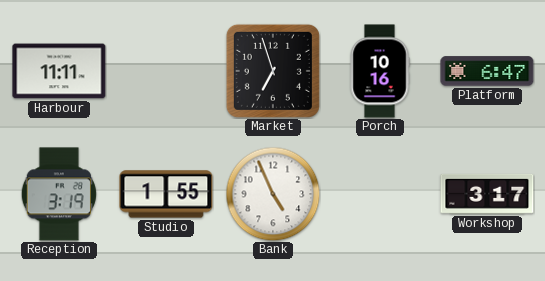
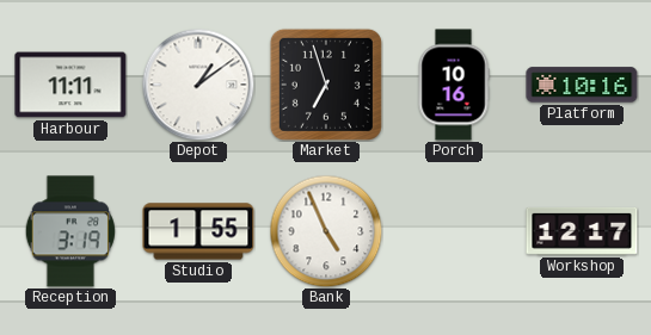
Depot: none -> 1:09
Platform: 6:47 -> 10:16
Workshop: 3:17 -> 12:17
